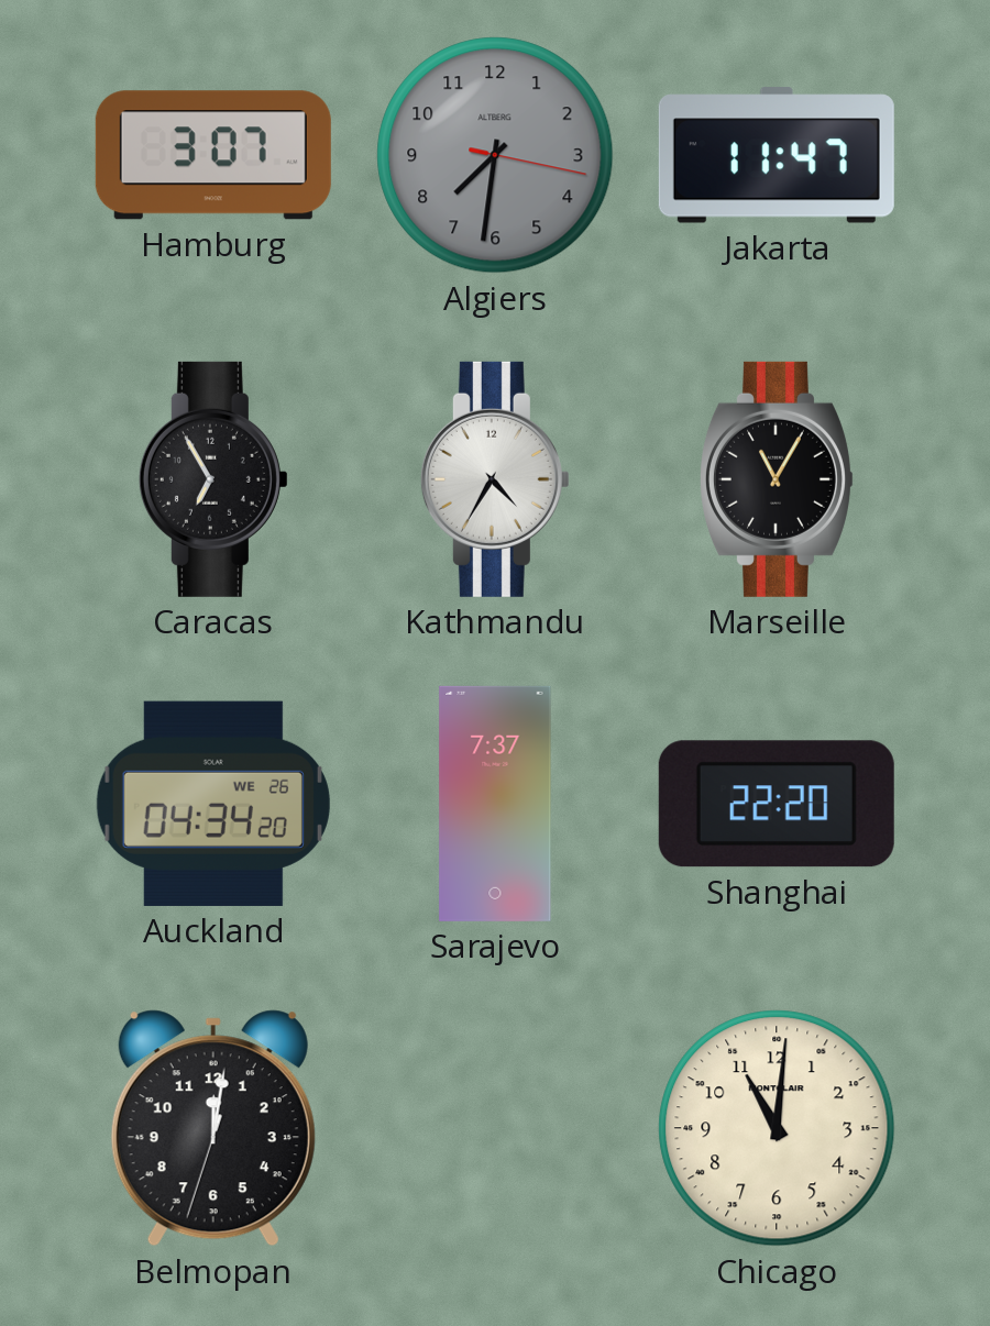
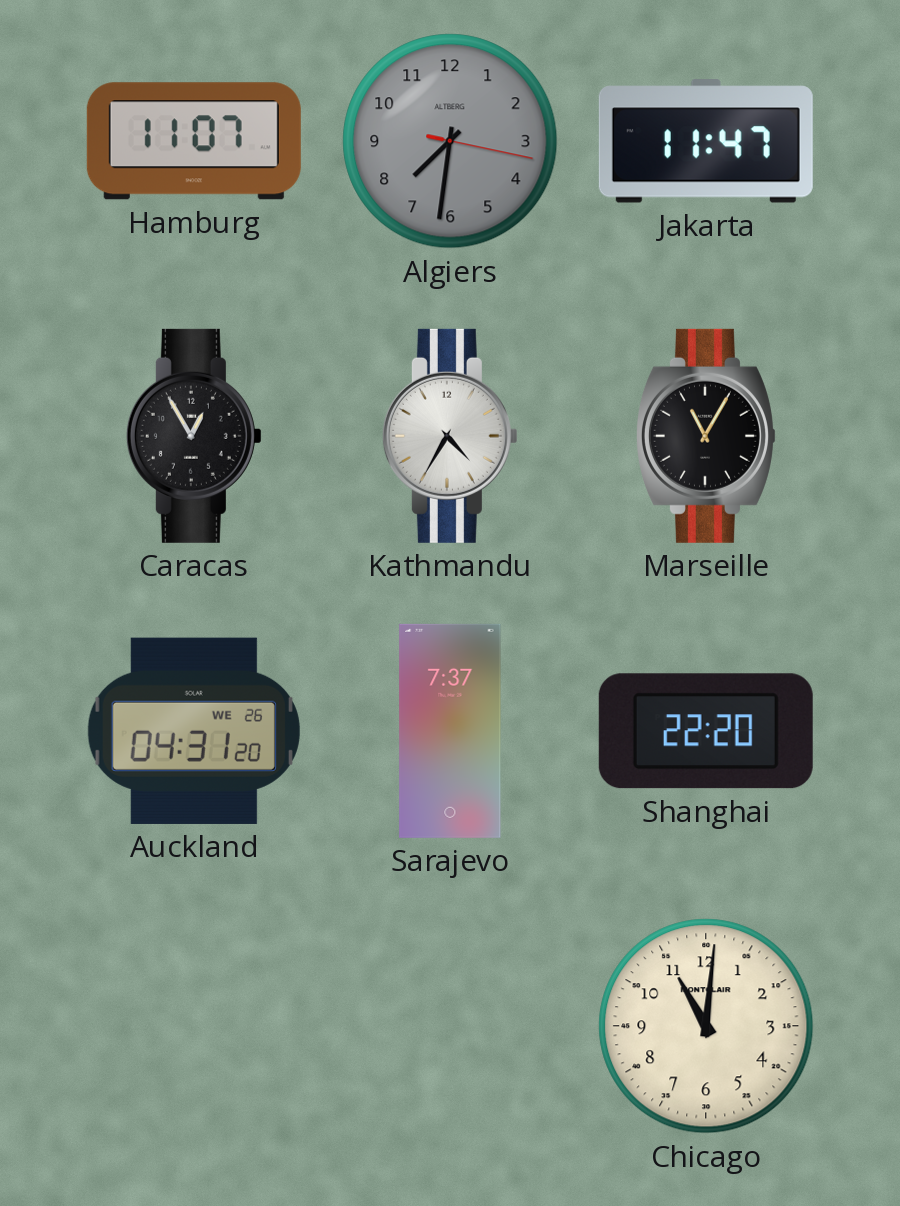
Hamburg: 3:07 -> 11:07
Caracas: 6:55 -> 12:55
Auckland: 04:34 -> 04:31
Belmopan: 12:01 -> none
